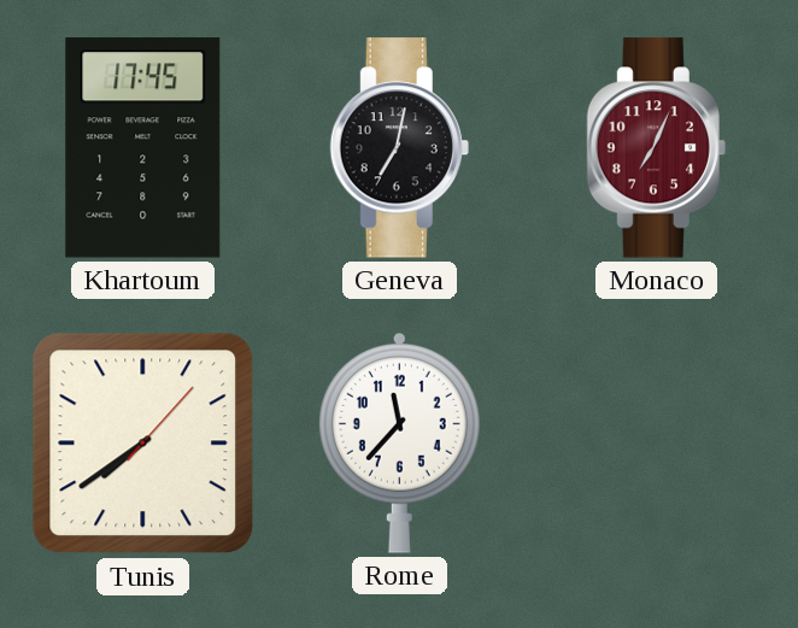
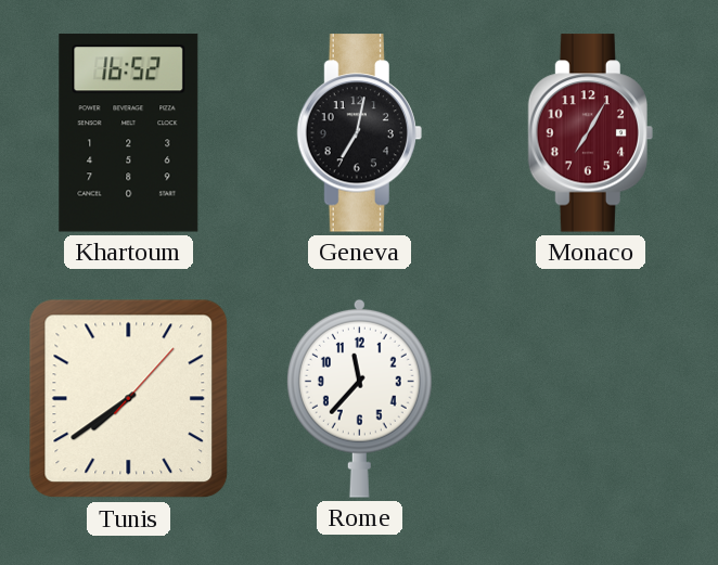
Khartoum: 17:45 -> 16:52
Monaco: 7:04 -> 7:05
